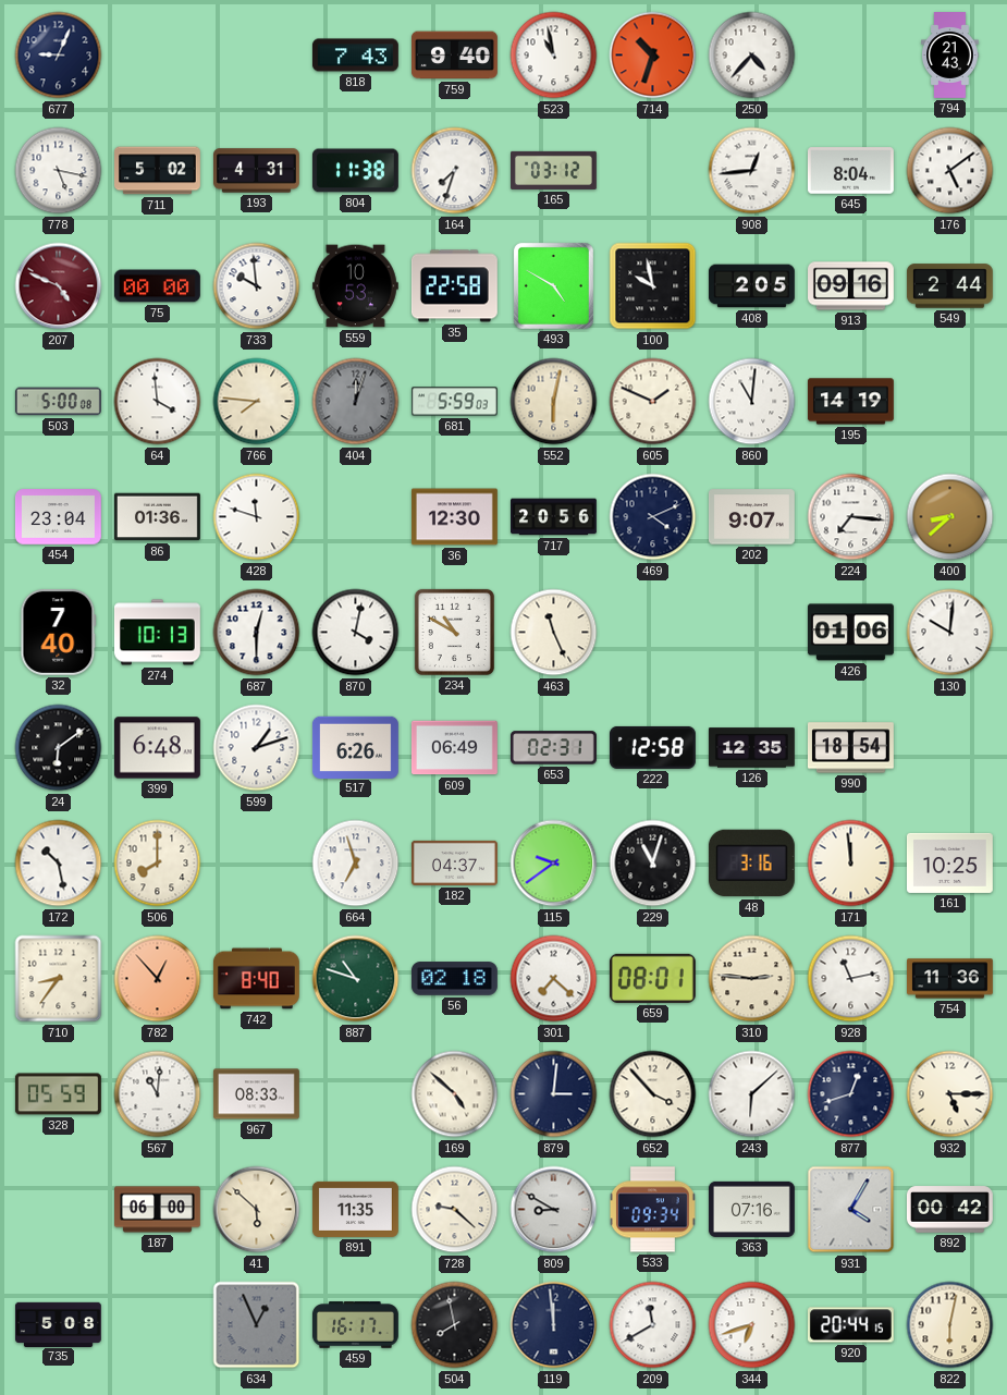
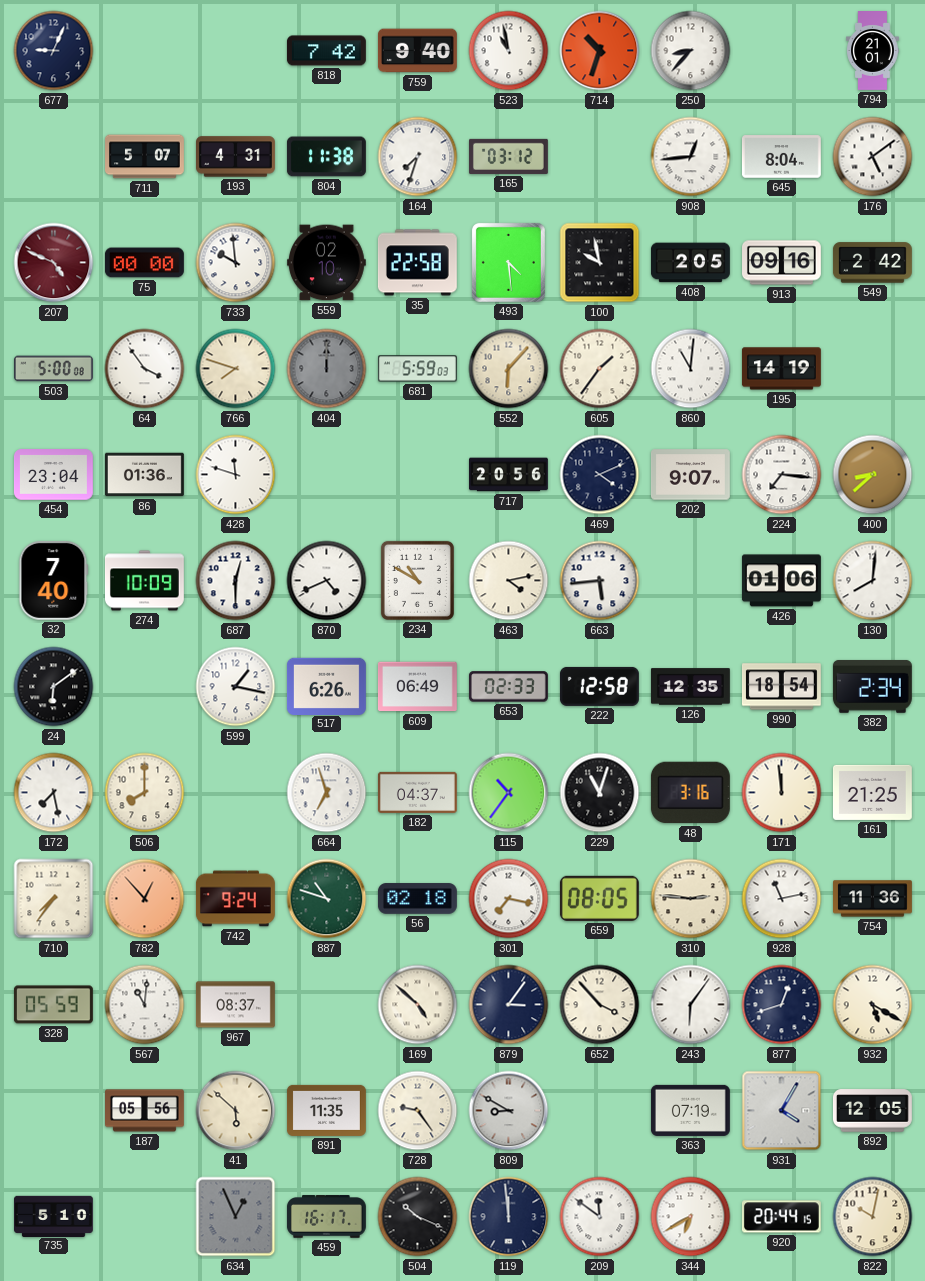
818: 7:43 -> 7:42
250: 4:37 -> 8:37
794: 21:43 -> 21:01
778: 5:17 -> none
711: 5:02 -> 5:07
559: 10:53 -> 02:10
493: 4:50 -> 4:29
549: 2:44 -> 2:42
64: 3:59 -> 3:54
766: 7:46 -> 7:48
404: 12:03 -> 12:00
552: 6:02 -> 6:07
605: 1:49 -> 1:36
36: 12:30 -> none
274: 10:13 -> 10:09
870: 4:02 -> 4:41
463: 11:26 -> 4:13
663: none -> 5:44
130: 10:01 -> 8:01
399: 6:48 -> none
599: 1:12 -> 1:17
653: 02:31 -> 02:33
382: none -> 2:34
172: 10:28 -> 7:28
115: 9:39 -> 10:36
161: 10:25 -> 21:25
710: 8:36 -> 7:36
742: 8:40 -> 9:24
301: 7:22 -> 7:17
659: 08:01 -> 08:05
967: 08:33 -> 08:37
879: 3:01 -> 3:06
243: 6:08 -> 6:06
932: 5:15 -> 5:20
187: 06:00 -> 05:56
728: 9:22 -> 9:24
533: 09:34 -> none
363: 07:16 -> 07:19
892: 00:42 -> 12:05
735: 5:08 -> 5:10
504: 7:58 -> 10:19
209: 11:40 -> 11:51
344: 6:42 -> 6:40
822: 6:02 -> 10:02
